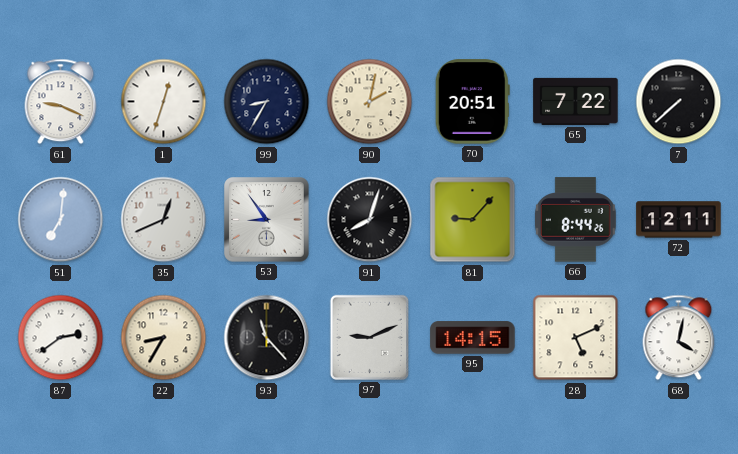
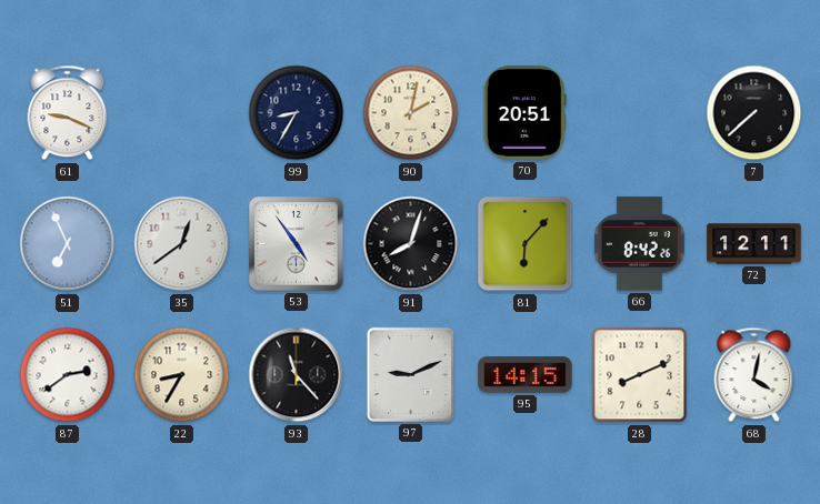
1: 12:33 -> none
65: 7:22 -> none
51: 7:01 -> 6:56
35: 12:41 -> 12:39
53: 8:54 -> 4:54
81: 9:07 -> 6:07
66: 8:44 -> 8:42
28: 5:11 -> 8:11
